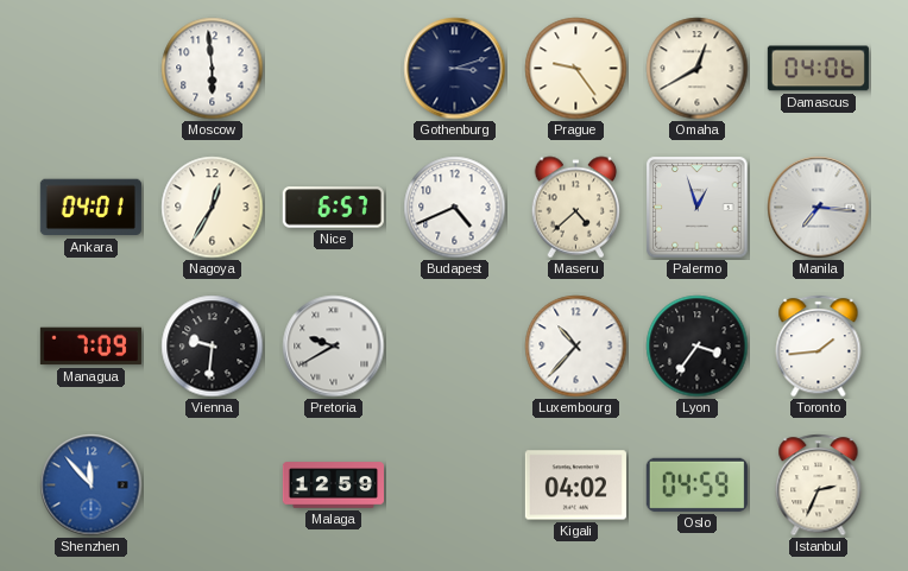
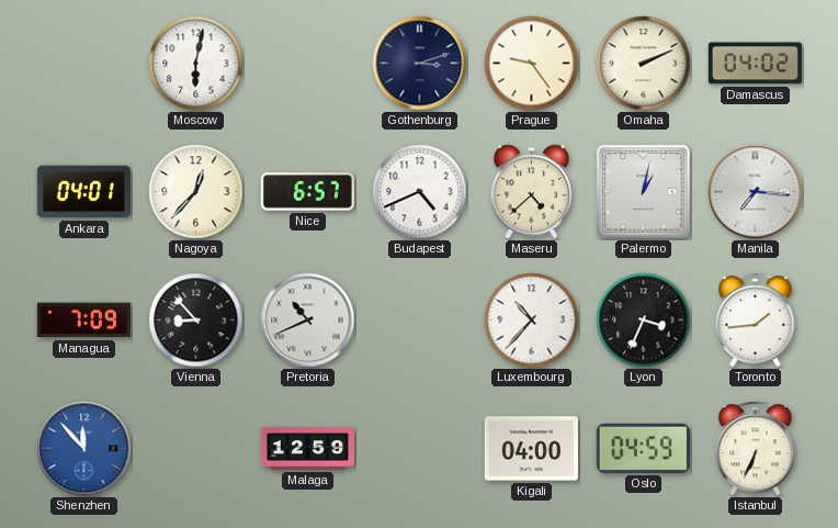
Moscow: 5:59 -> 6:02
Omaha: 12:40 -> 2:11
Damascus: 04:06 -> 04:02
Nagoya: 12:35 -> 12:37
Palermo: 12:57 -> 1:02
Vienna: 9:31 -> 8:53
Pretoria: 9:40 -> 10:41
Lyon: 3:36 -> 3:34
Kigali: 04:02 -> 04:00
Istanbul: 2:34 -> 6:34
